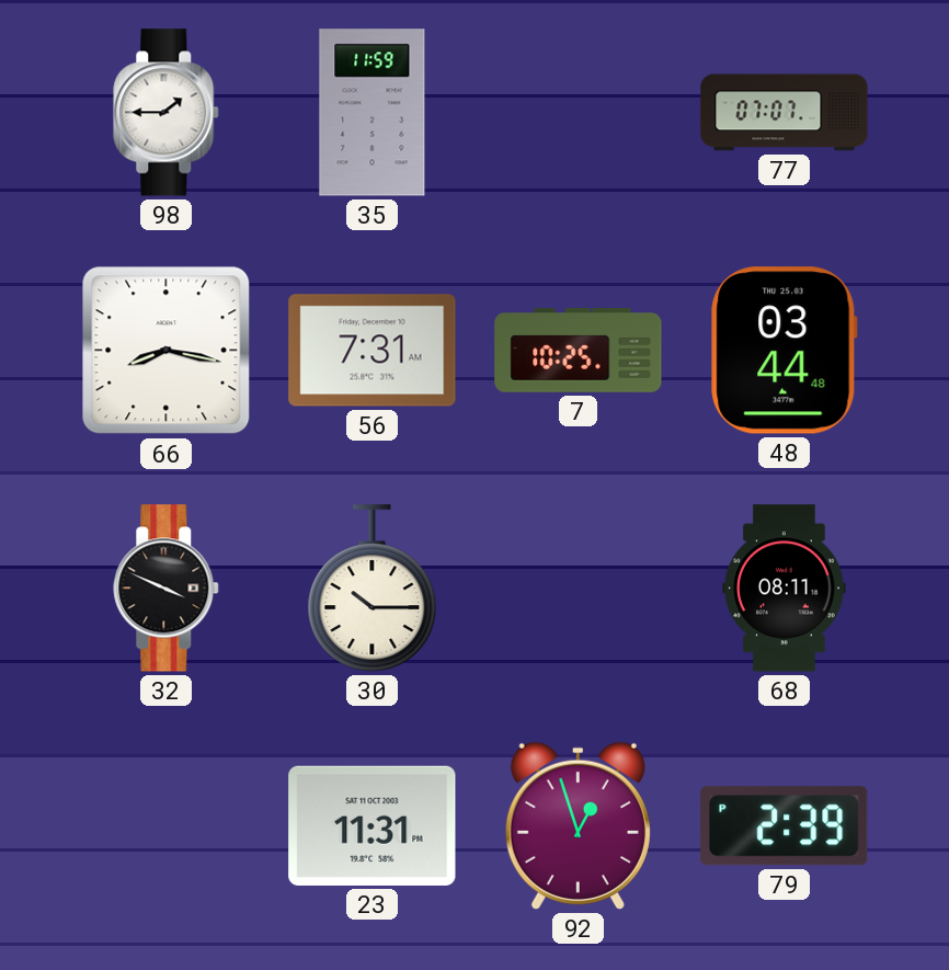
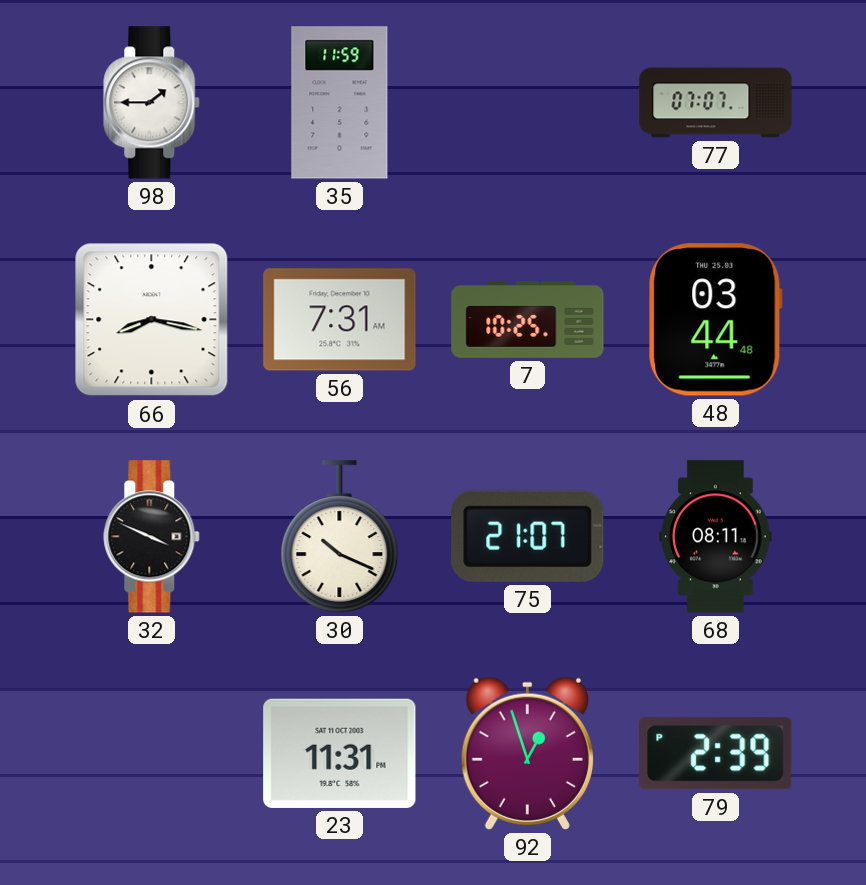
30: 10:15 -> 10:19
75: none -> 21:07
